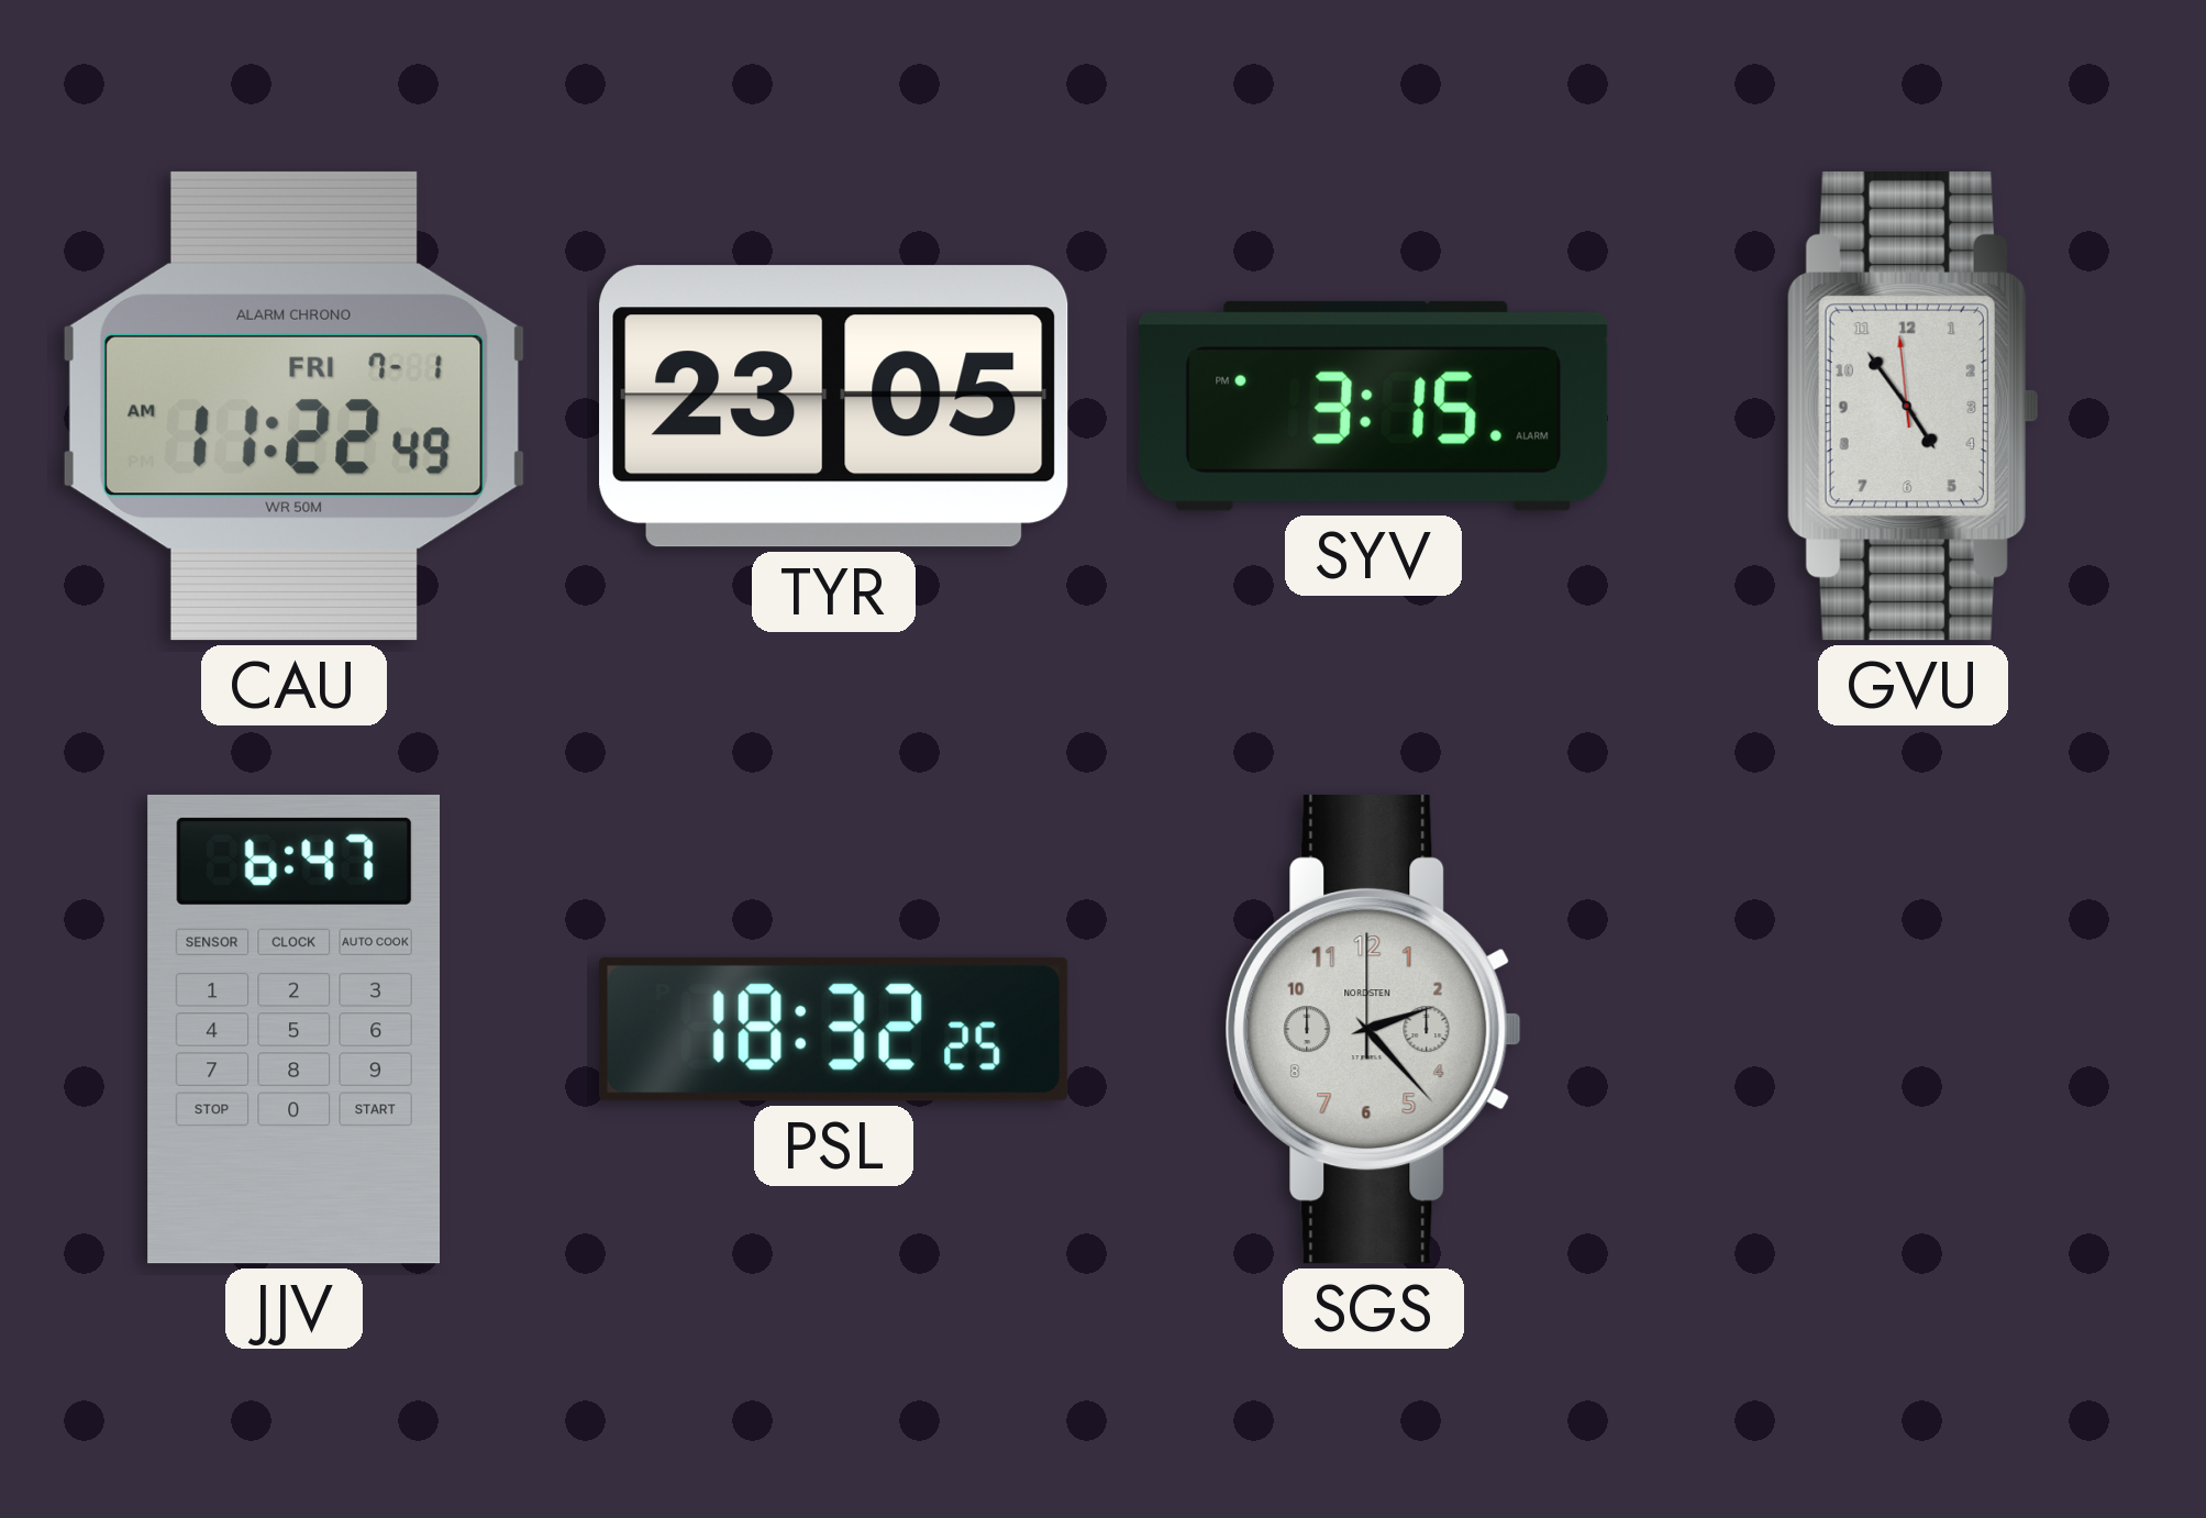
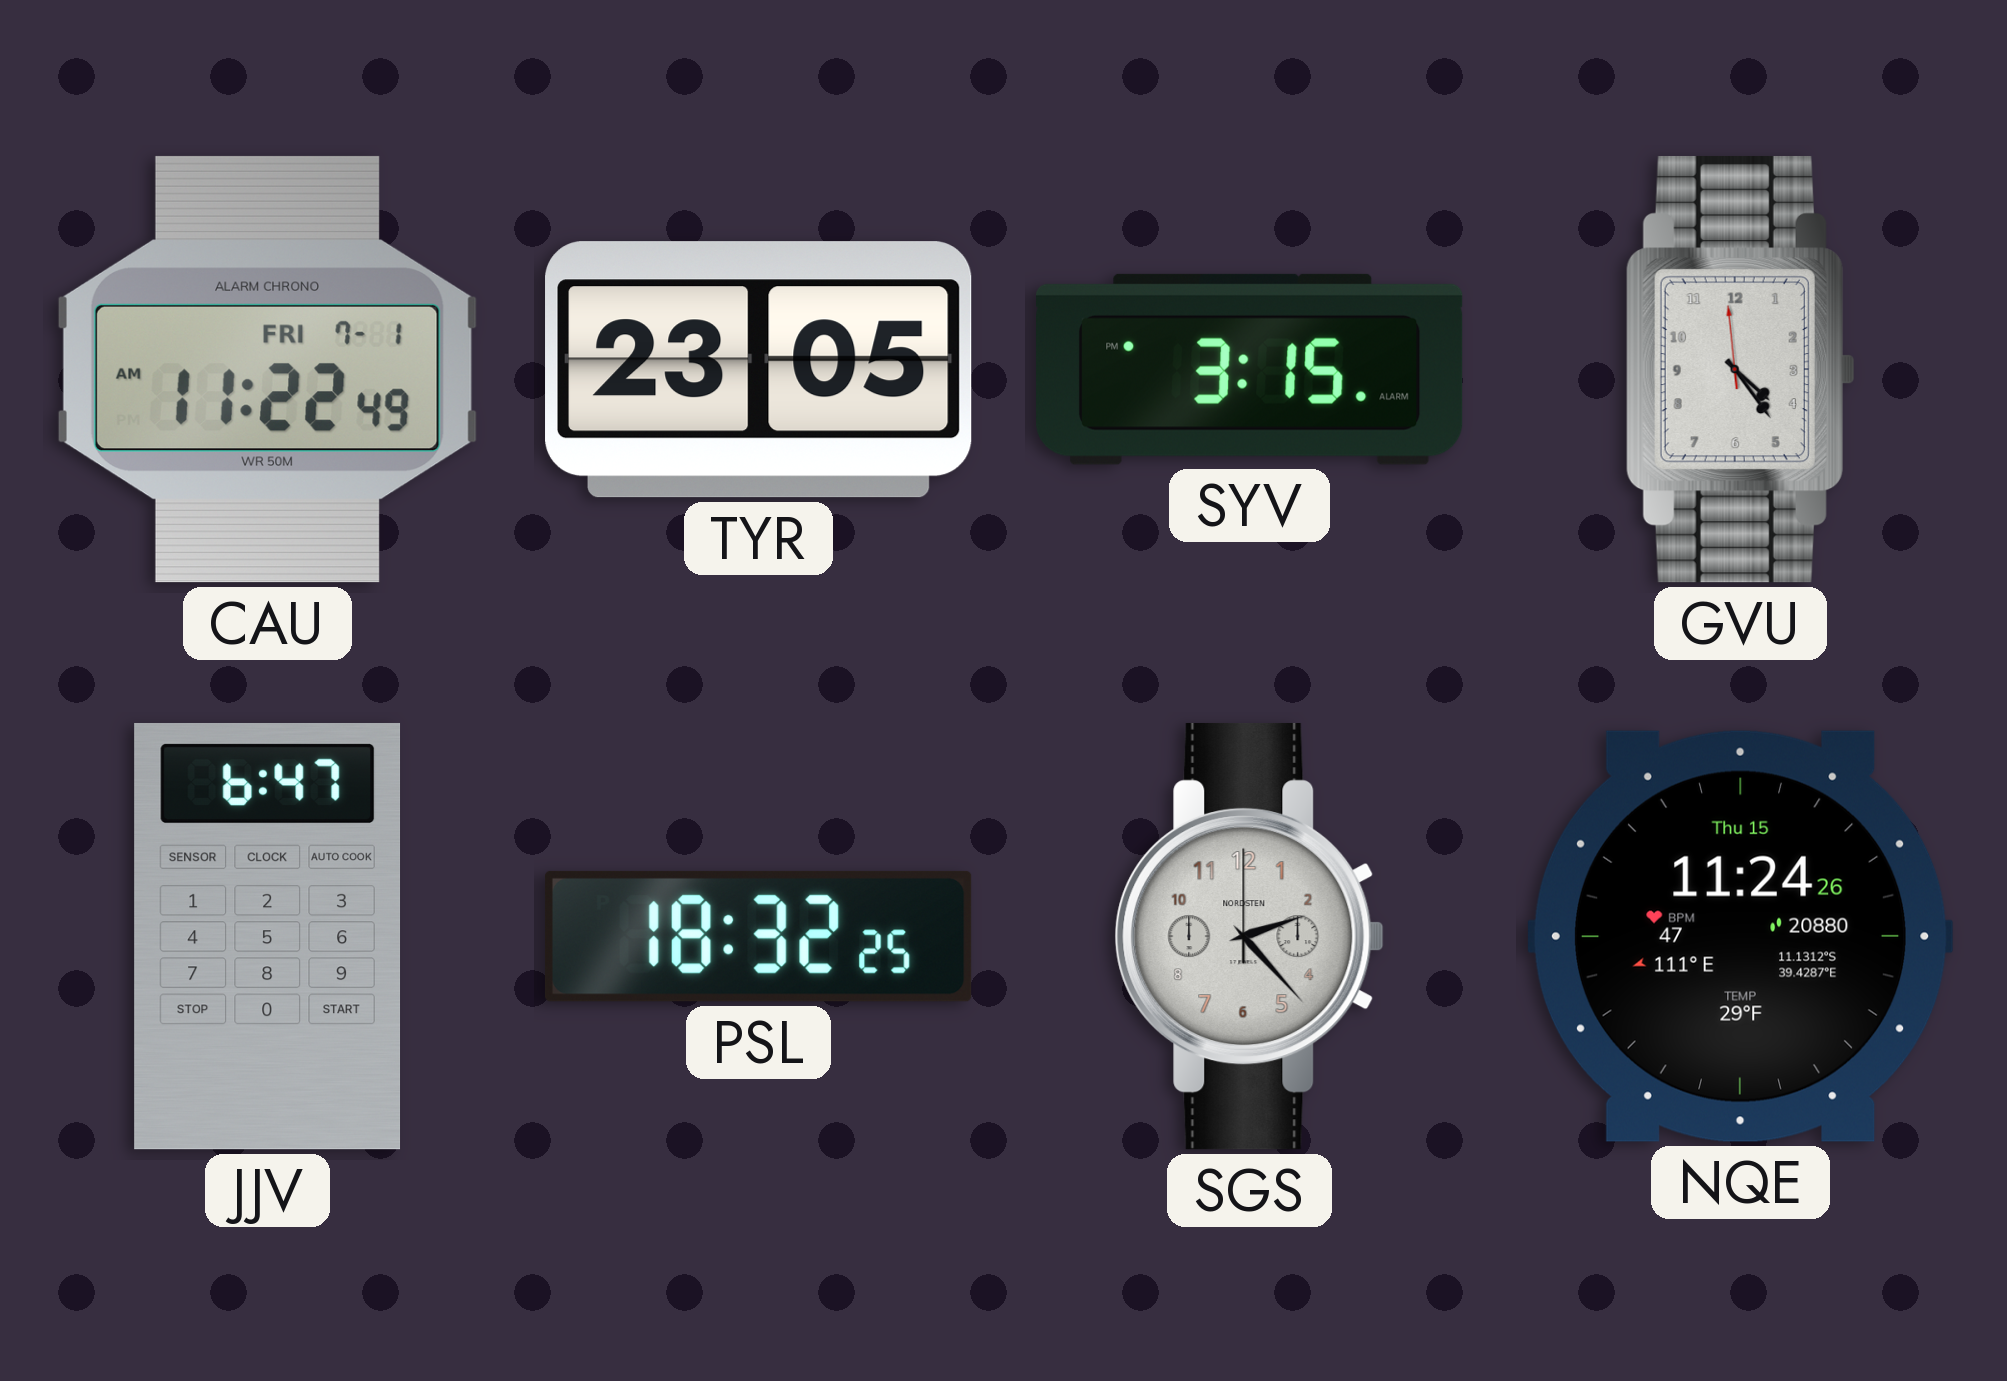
GVU: 4:53 -> 4:23
NQE: none -> 11:24
